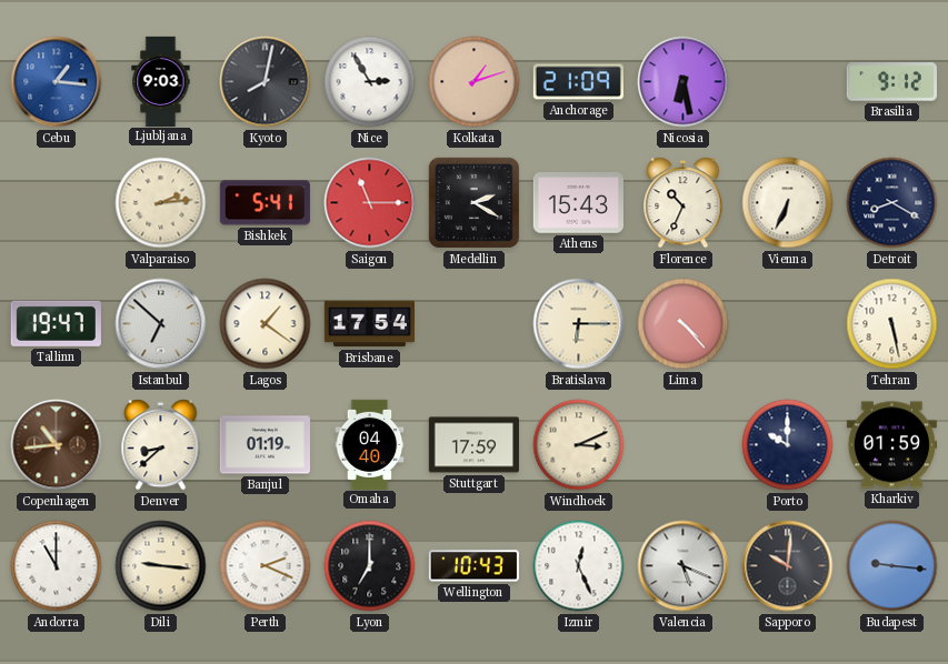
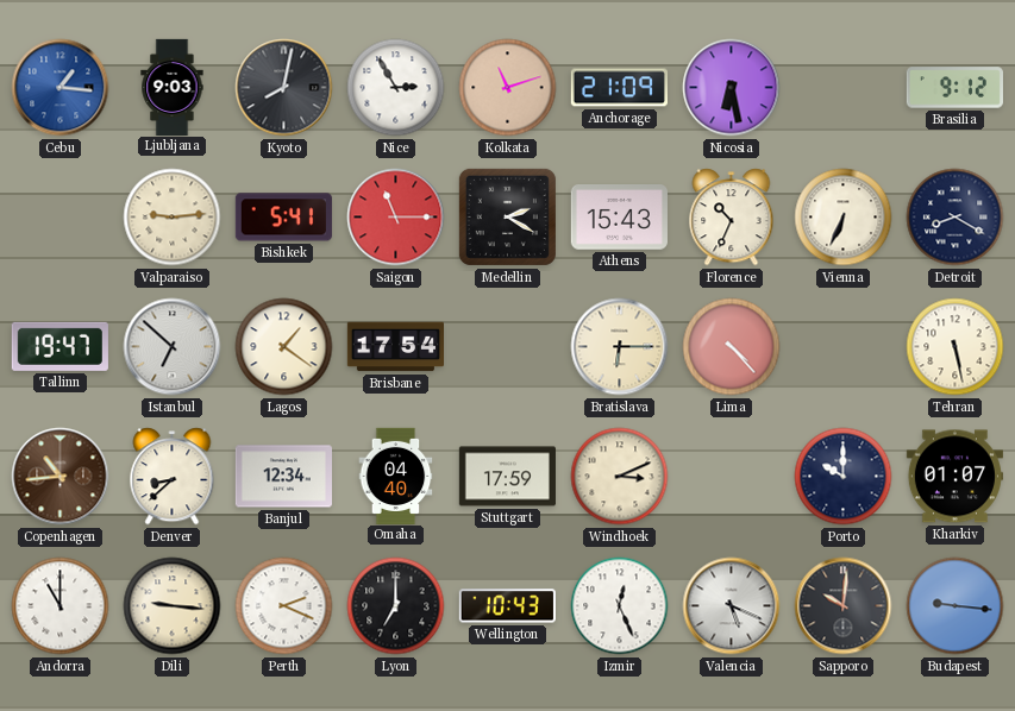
Kolkata: 1:12 -> 11:12
Valparaiso: 2:14 -> 9:14
Banjul: 01:19 -> 12:34
Kharkiv: 01:59 -> 01:07
